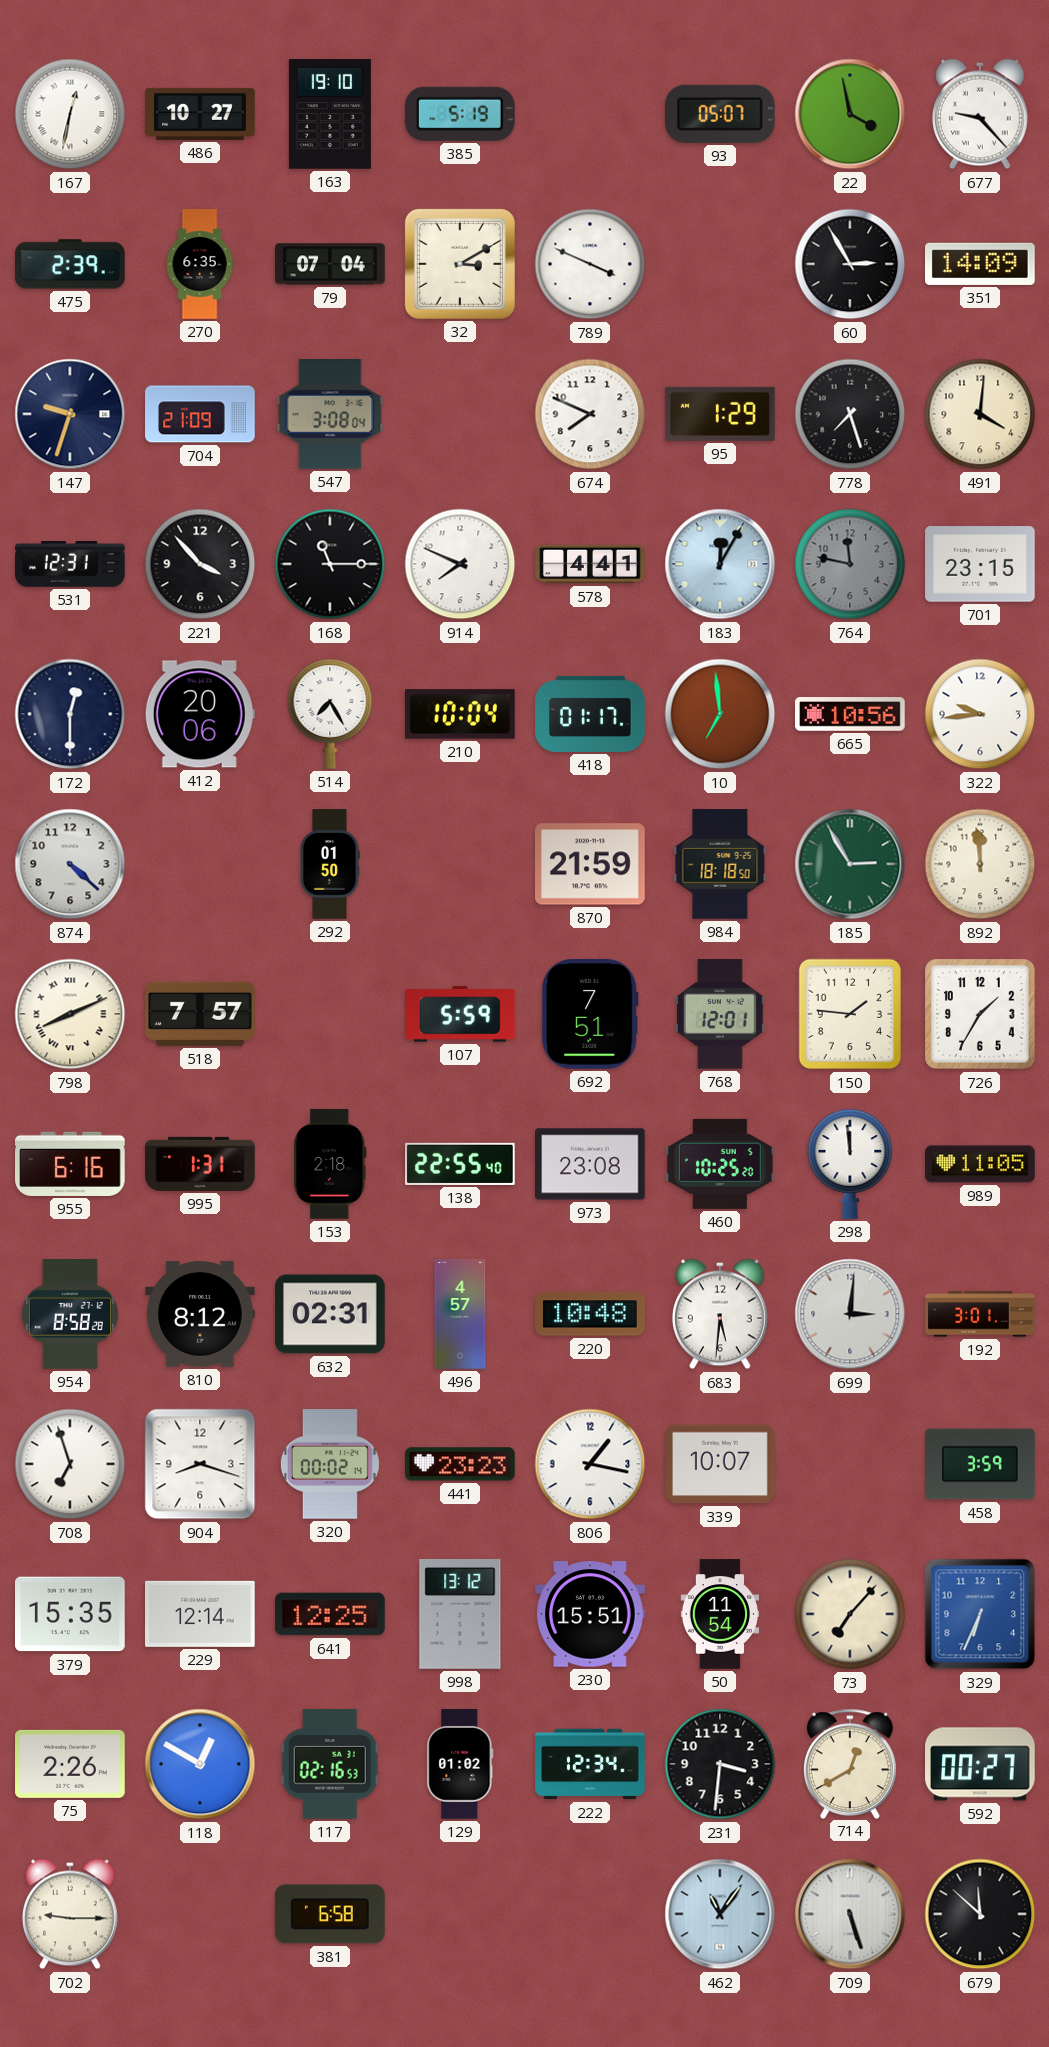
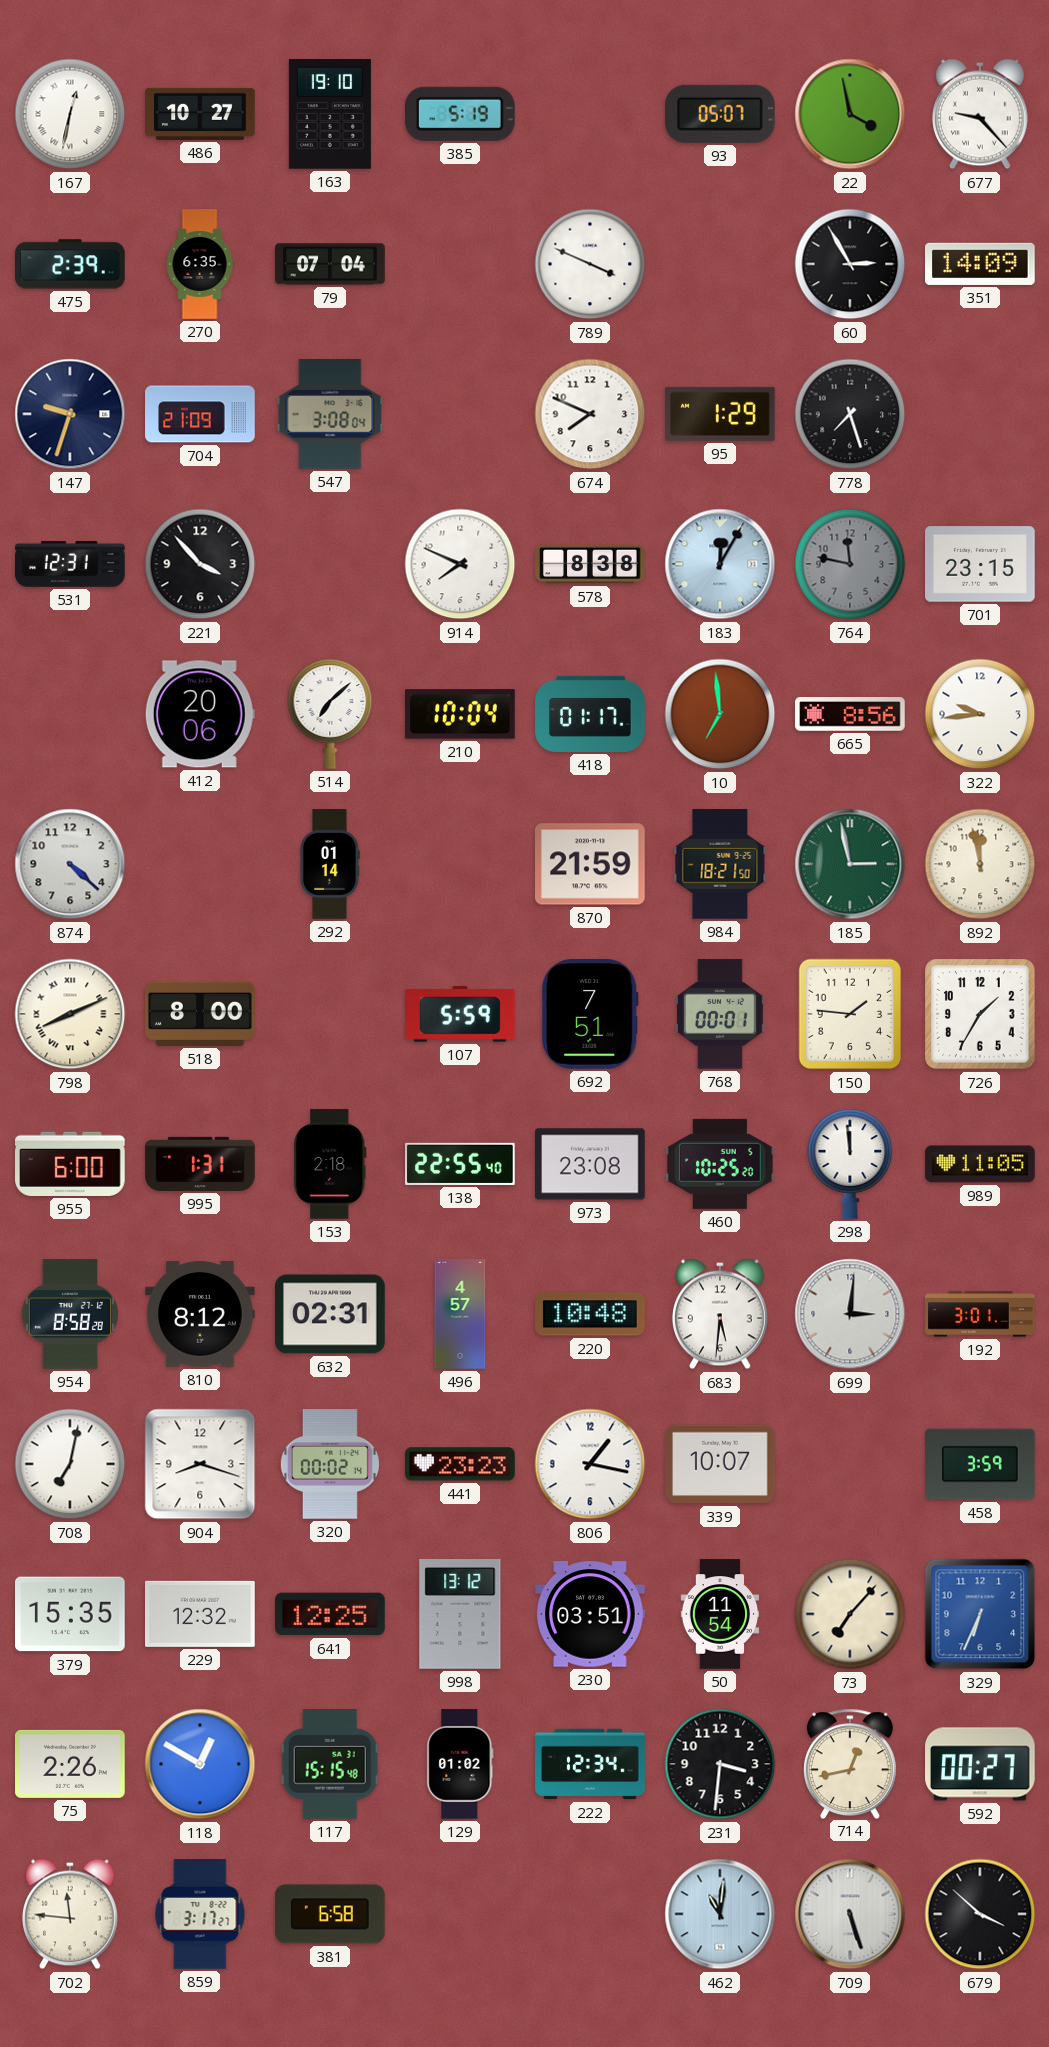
32: 3:10 -> none
491: 4:01 -> none
168: 11:15 -> none
578: 4:41 -> 8:38
172: 12:30 -> none
514: 7:25 -> 7:08
665: 10:56 -> 8:56
292: 01:50 -> 01:14
984: 18:18 -> 18:21
185: 2:55 -> 2:58
892: 11:59 -> 11:58
518: 7:57 -> 8:00
768: 12:01 -> 00:01
955: 6:16 -> 6:00
708: 6:57 -> 7:02
229: 12:14 -> 12:32
230: 15:51 -> 03:51
117: 02:16 -> 15:15
714: 12:40 -> 12:43
702: 9:15 -> 11:46
859: none -> 3:17
462: 11:06 -> 11:01
679: 11:52 -> 3:52
